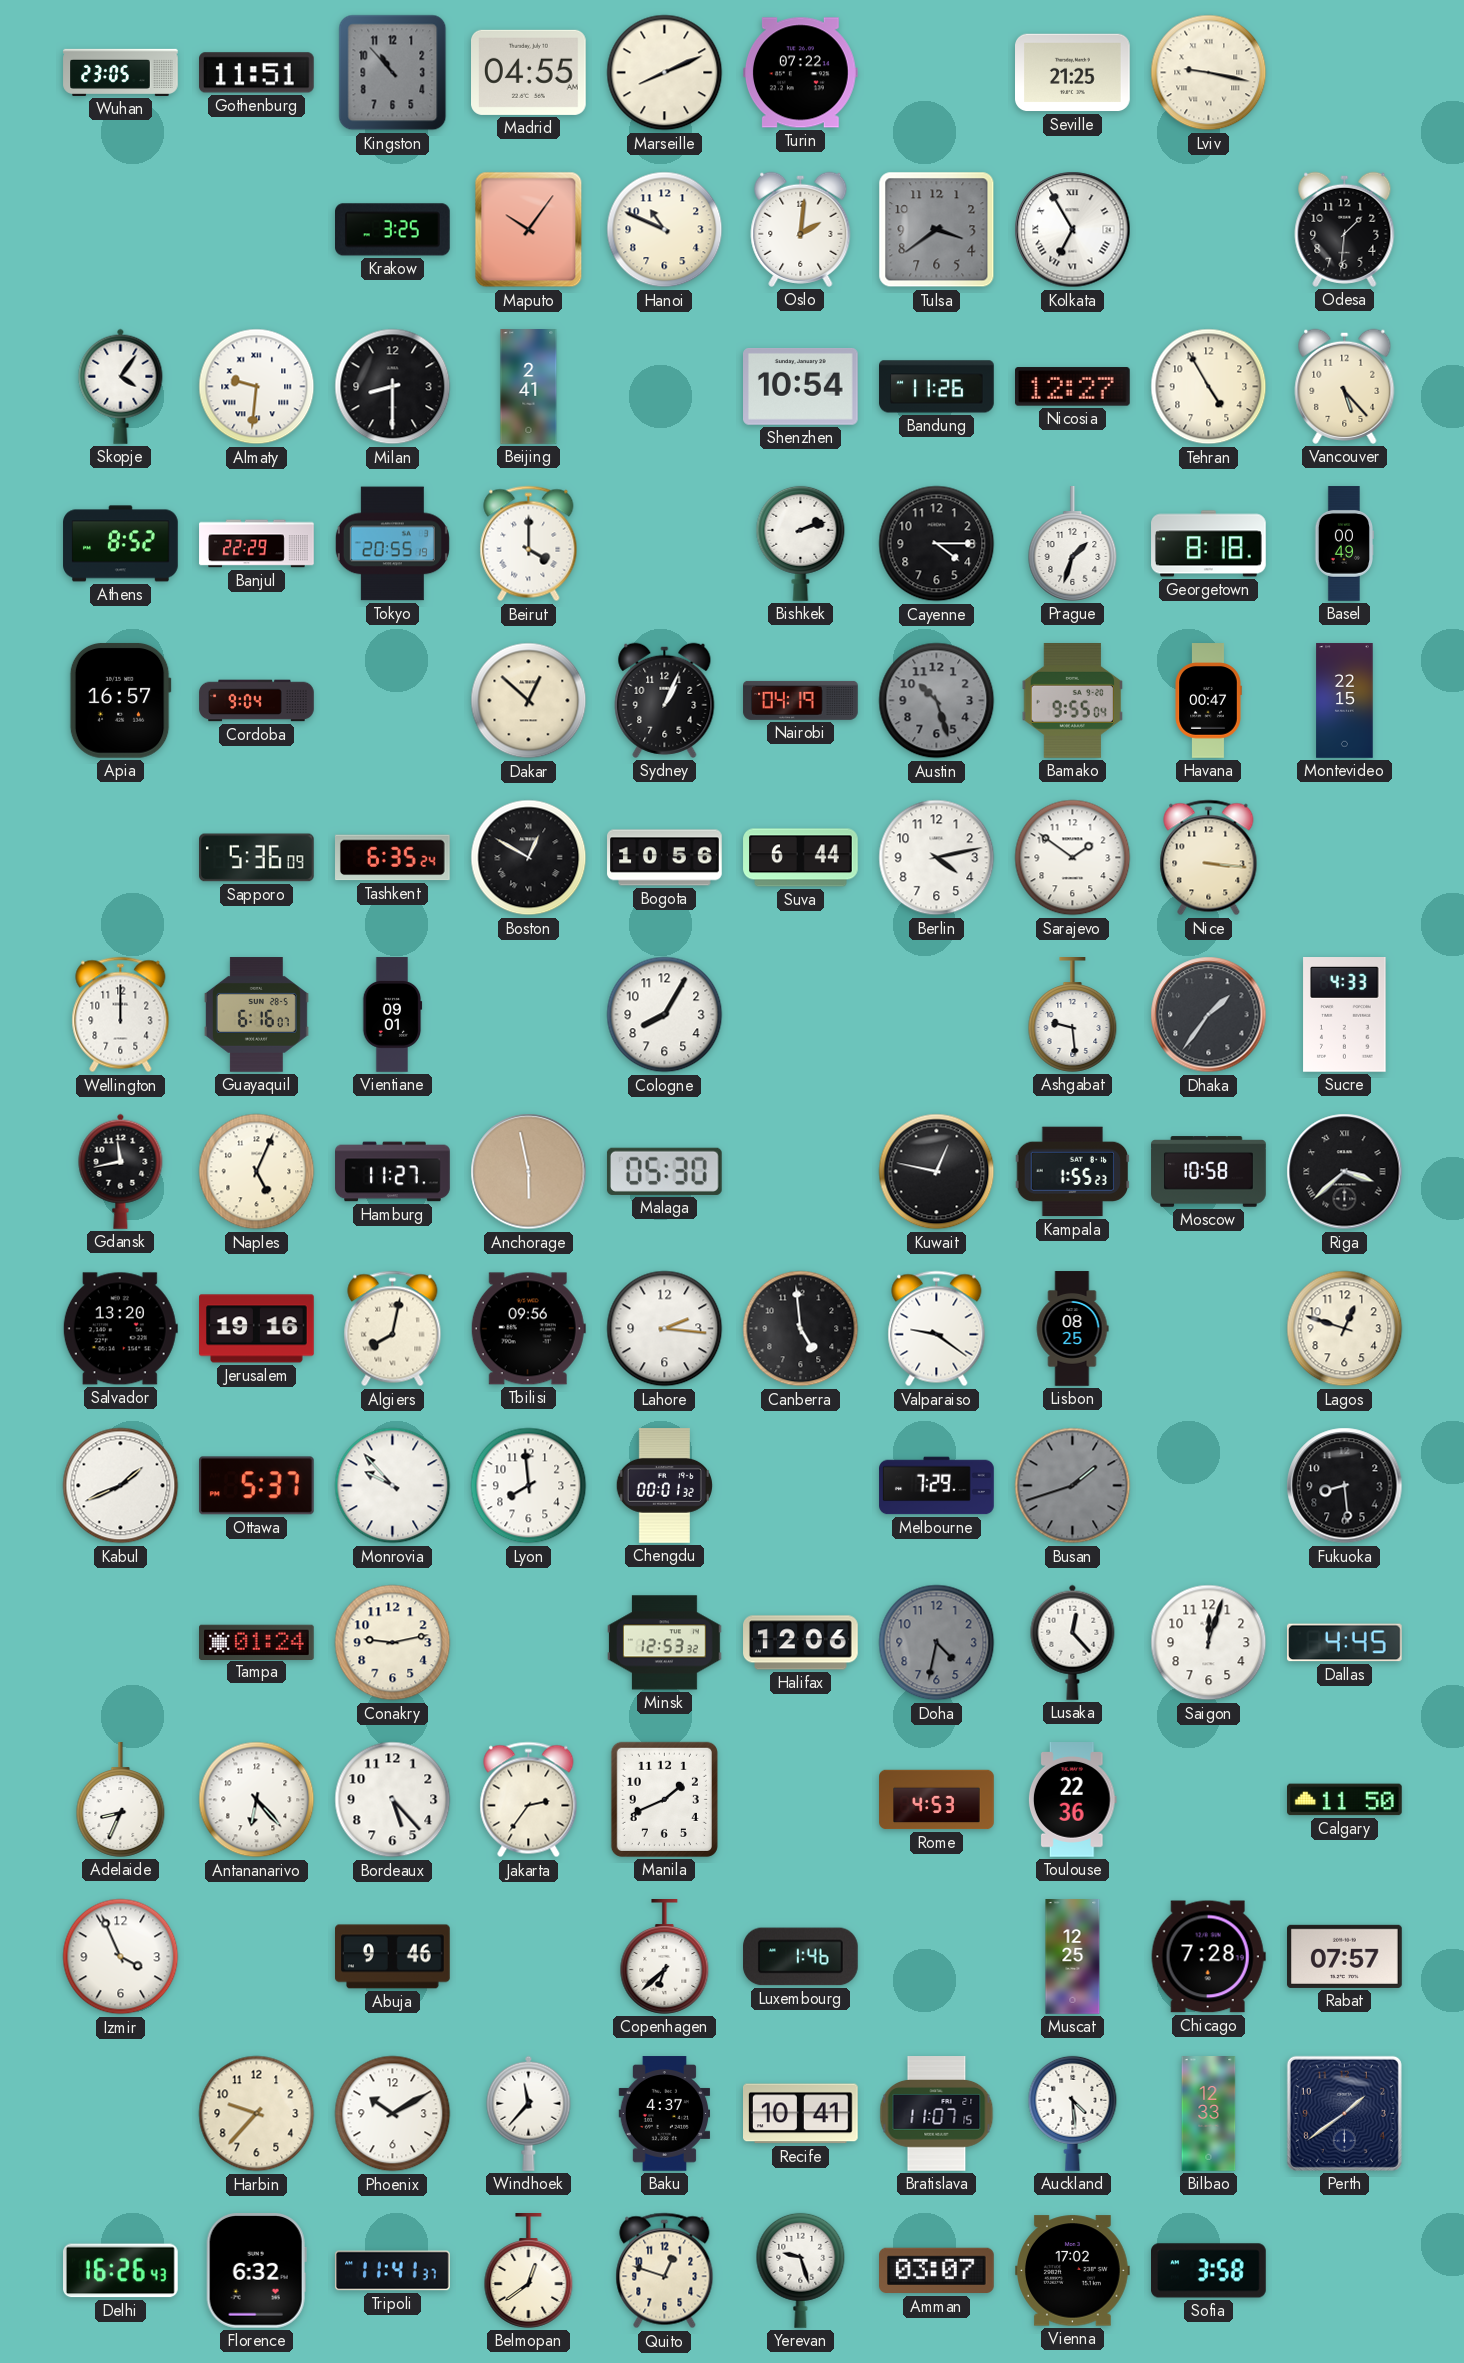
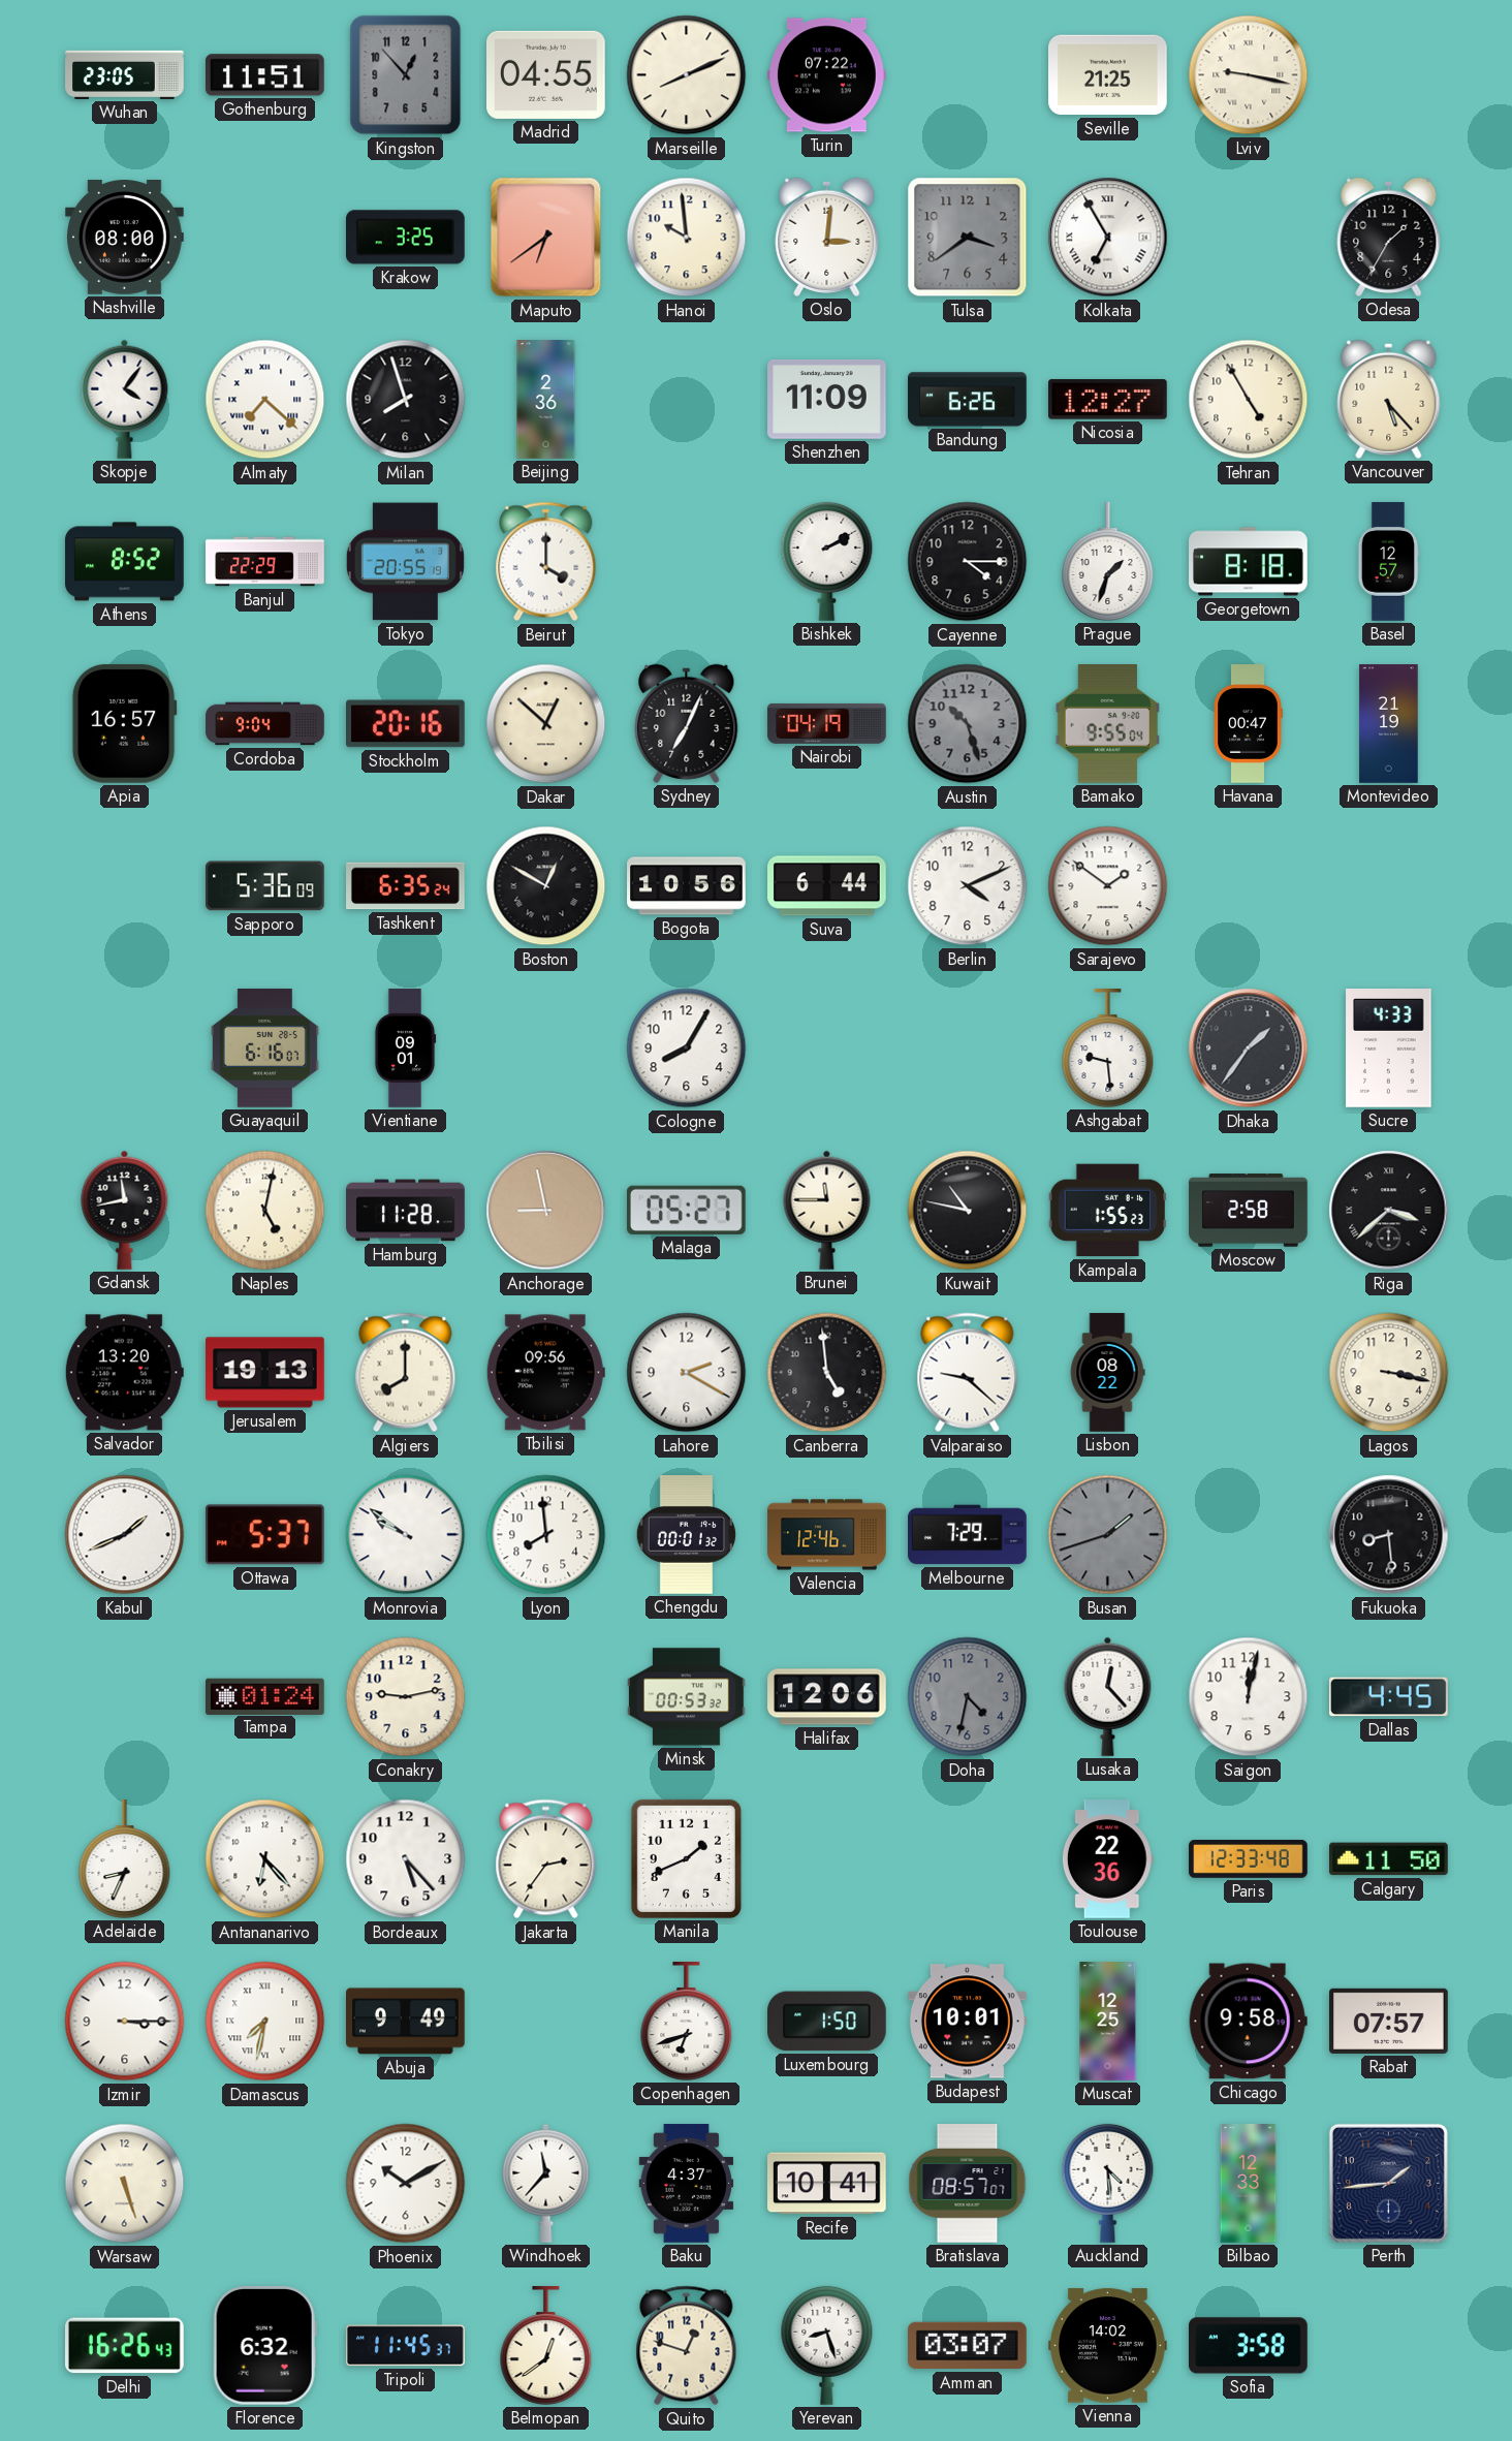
Kingston: 10:53 -> 12:53
Nashville: none -> 08:00
Maputo: 10:06 -> 6:39
Hanoi: 10:49 -> 9:59
Oslo: 2:01 -> 3:01
Odesa: 1:31 -> 1:35
Almaty: 9:31 -> 7:22
Milan: 8:30 -> 7:57
Beijing: 2:41 -> 2:36
Shenzhen: 10:54 -> 11:09
Bandung: 11:26 -> 6:26
Bishkek: 2:12 -> 2:10
Basel: 00:49 -> 12:57
Stockholm: none -> 20:16
Sydney: 1:04 -> 7:04
Montevideo: 22:15 -> 21:19
Berlin: 4:13 -> 4:11
Nice: 3:16 -> none
Wellington: 12:00 -> none
Naples: 5:04 -> 5:02
Hamburg: 11:27 -> 11:28
Anchorage: 5:58 -> 8:58
Malaga: 05:30 -> 05:27
Brunei: none -> 11:45
Kuwait: 12:47 -> 10:47
Moscow: 10:58 -> 2:58
Jerusalem: 19:16 -> 19:13
Algiers: 8:02 -> 8:00
Lahore: 2:16 -> 2:20
Valparaiso: 9:21 -> 9:22
Lisbon: 08:25 -> 08:22
Lagos: 12:48 -> 3:17
Monrovia: 9:53 -> 9:51
Valencia: none -> 12:46
Minsk: 12:53 -> 00:53
Saigon: 12:03 -> 12:02
Rome: 4:53 -> none
Paris: none -> 12:33
Izmir: 3:56 -> 3:15
Damascus: none -> 7:32
Abuja: 9:46 -> 9:49
Copenhagen: 6:38 -> 6:42
Luxembourg: 1:46 -> 1:50
Budapest: none -> 10:01
Chicago: 7:28 -> 9:58
Warsaw: none -> 5:27
Harbin: 9:37 -> none
Bratislava: 11:07 -> 08:57
Perth: 1:39 -> 1:44
Tripoli: 11:41 -> 11:45
Yerevan: 9:27 -> 8:27
Vienna: 17:02 -> 14:02
